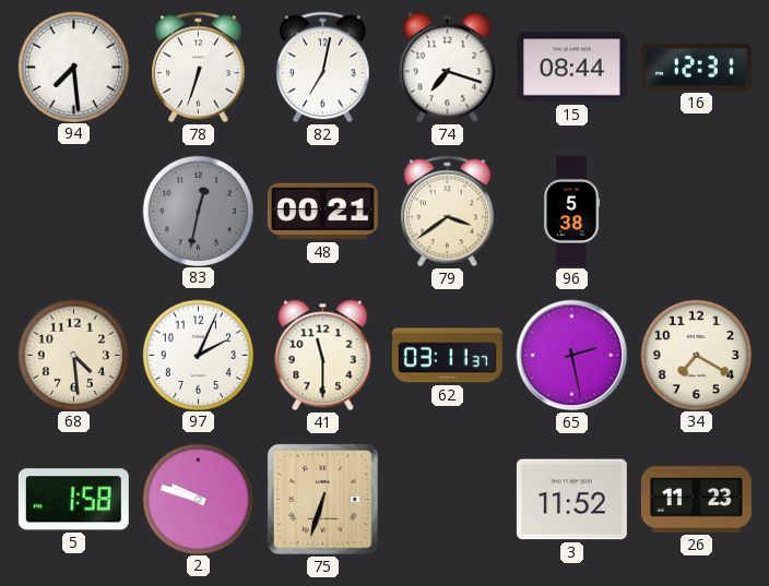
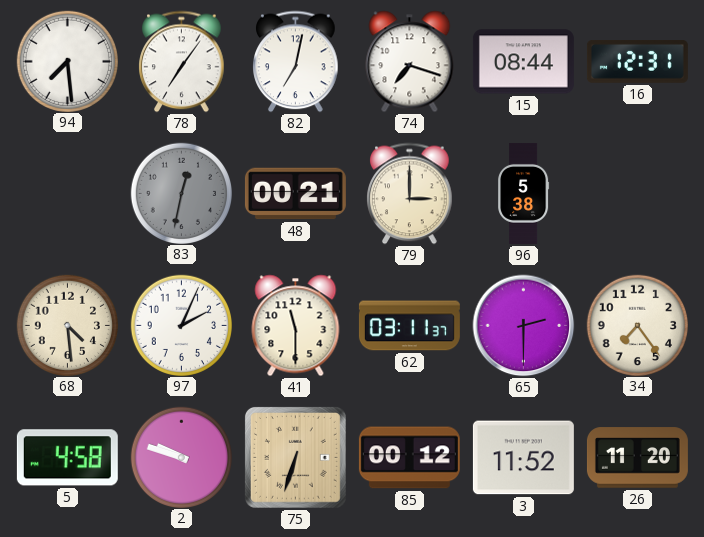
78: 6:33 -> 7:06
79: 3:39 -> 3:00
65: 2:28 -> 2:30
34: 7:20 -> 7:24
5: 1:58 -> 4:58
85: none -> 00:12
26: 11:23 -> 11:20
